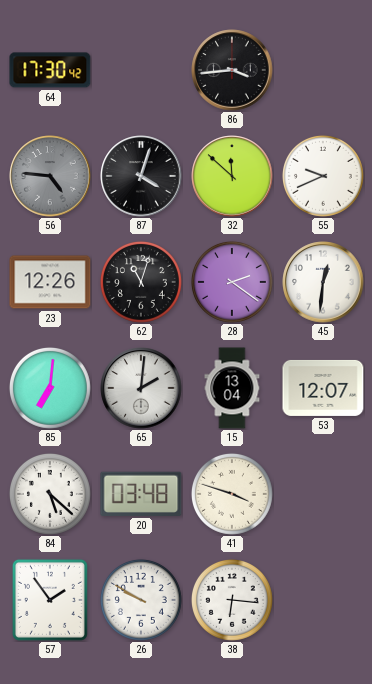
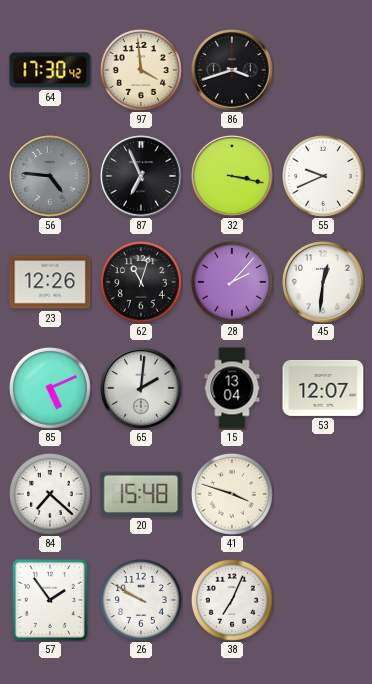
97: none -> 3:59
86: 3:44 -> 3:42
87: 4:03 -> 6:56
32: 11:52 -> 3:17
28: 2:21 -> 2:07
85: 7:01 -> 5:11
84: 5:22 -> 7:22
20: 03:48 -> 15:48
38: 6:16 -> 7:04
